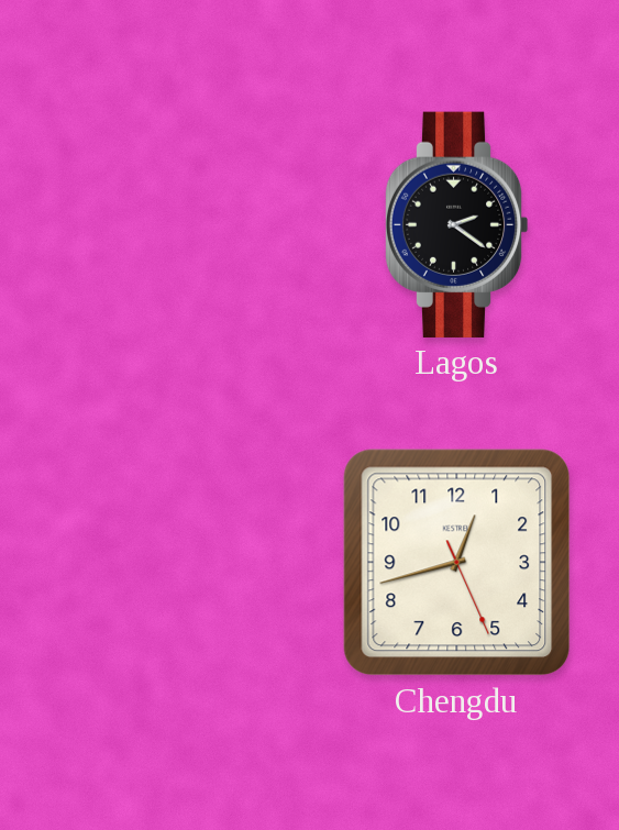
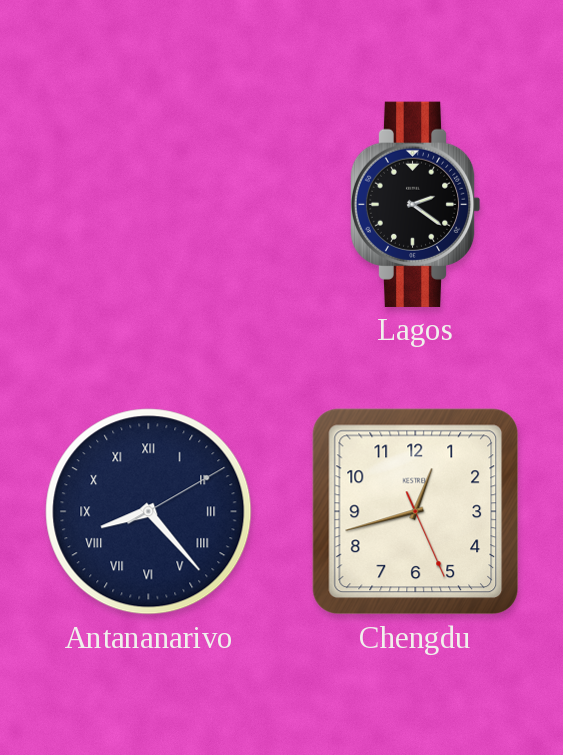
Antananarivo: none -> 8:23
